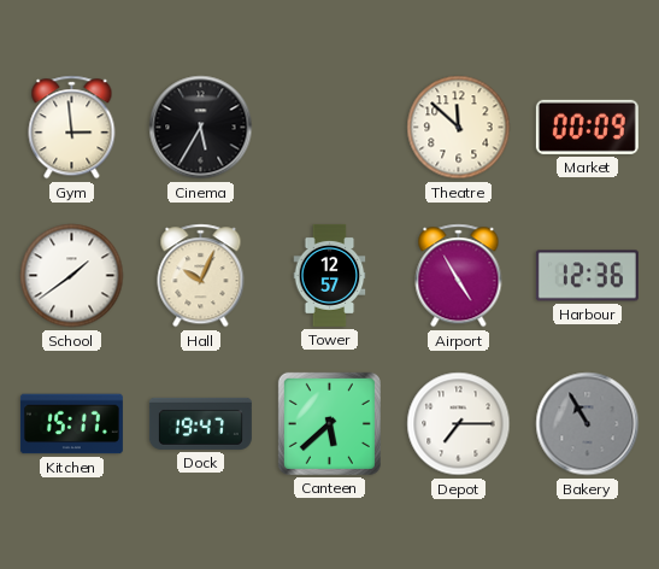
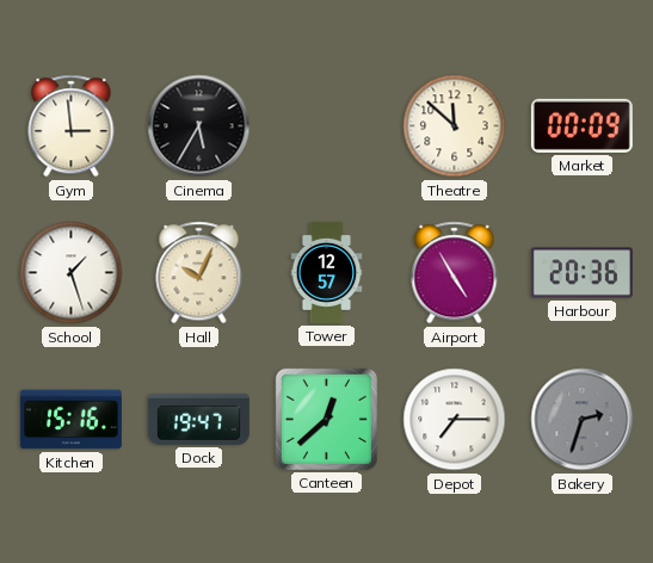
School: 1:39 -> 1:27
Harbour: 12:36 -> 20:36
Kitchen: 15:17 -> 15:16
Canteen: 5:38 -> 12:38
Bakery: 10:55 -> 2:33
